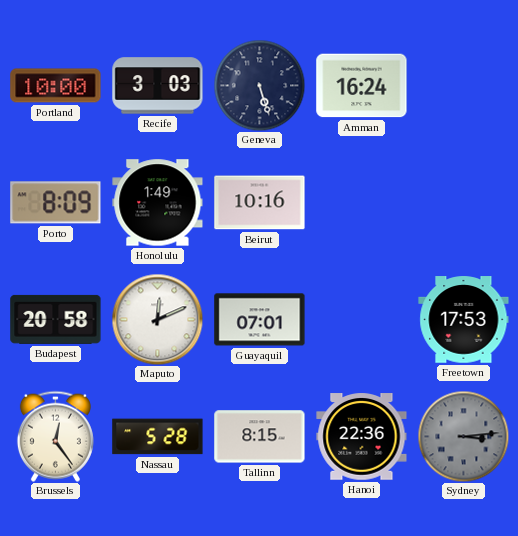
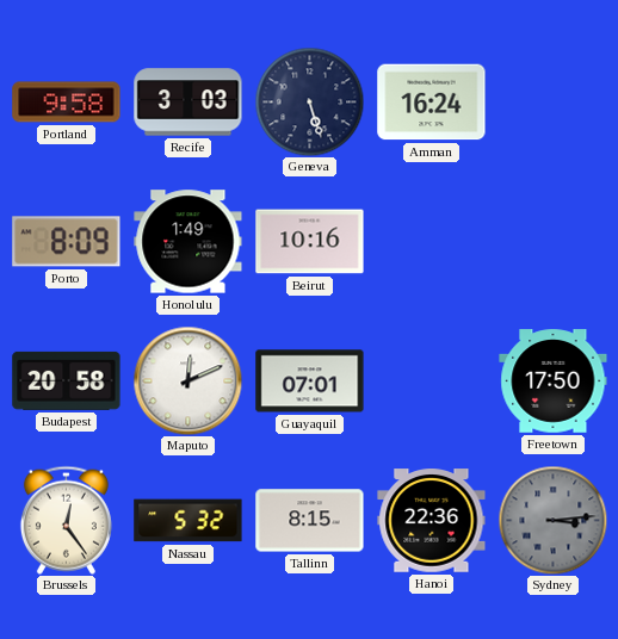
Portland: 10:00 -> 9:58
Freetown: 17:53 -> 17:50
Nassau: 5:28 -> 5:32
